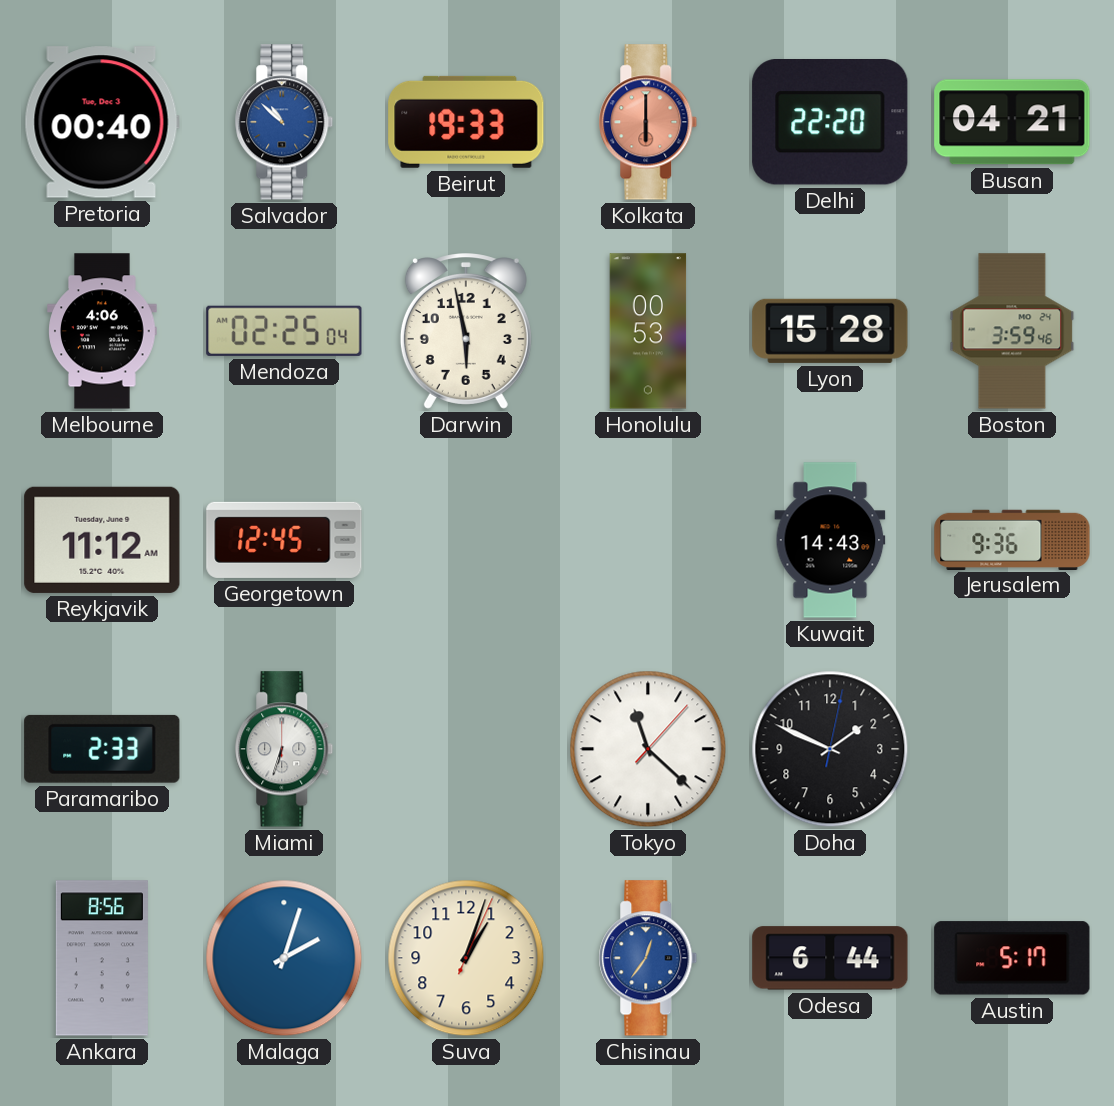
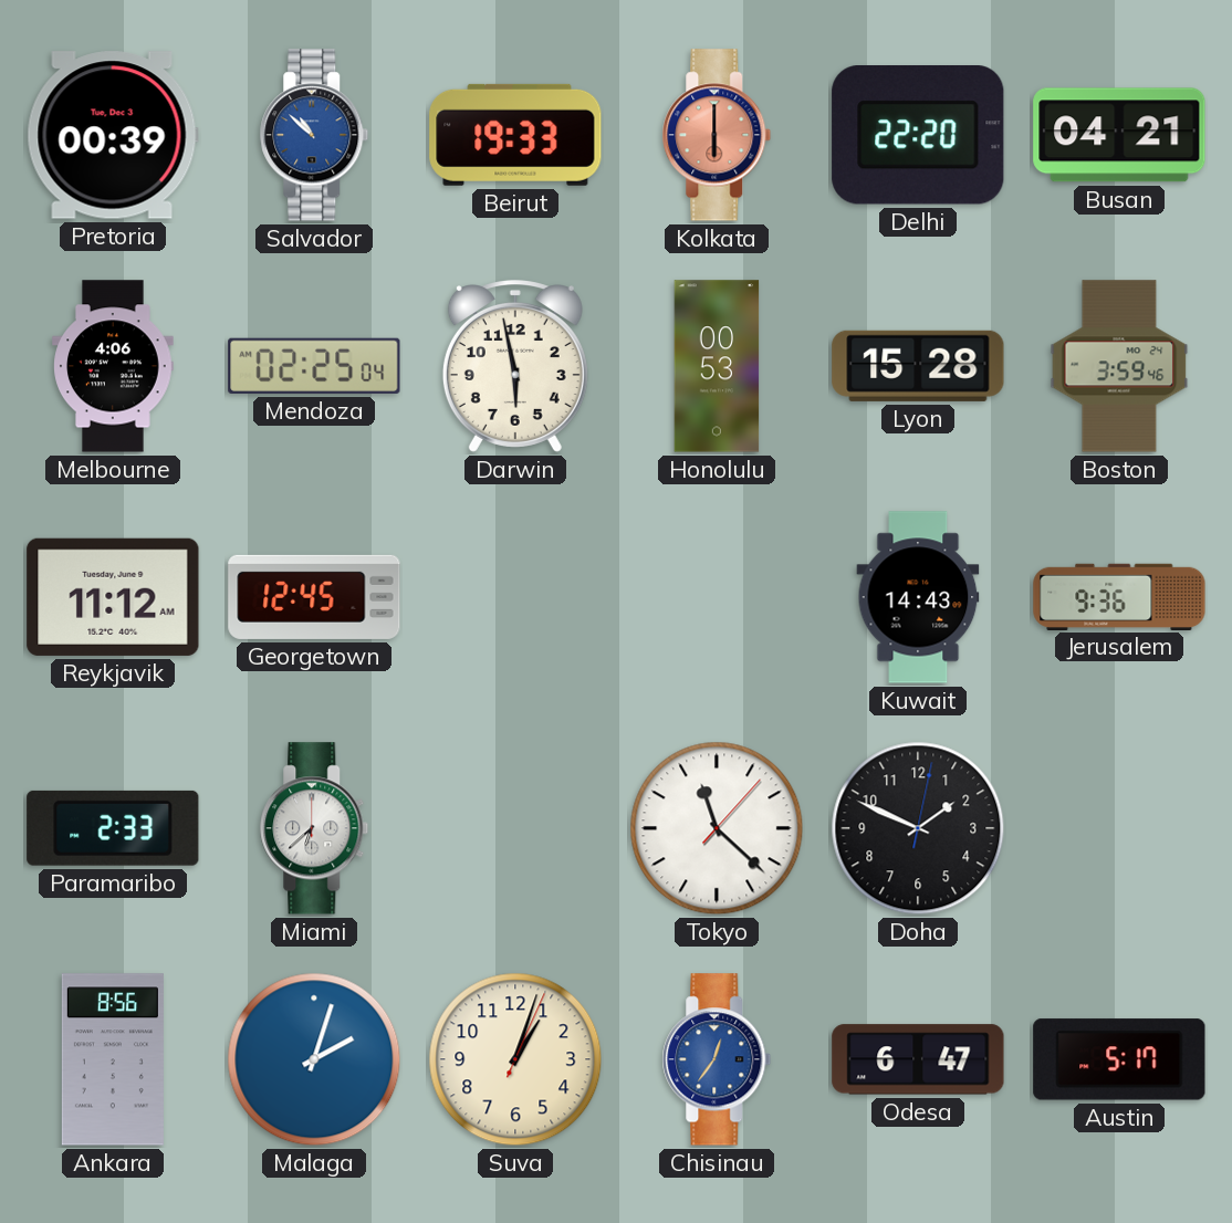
Pretoria: 00:40 -> 00:39
Miami: 6:33 -> 6:38
Odesa: 6:44 -> 6:47
